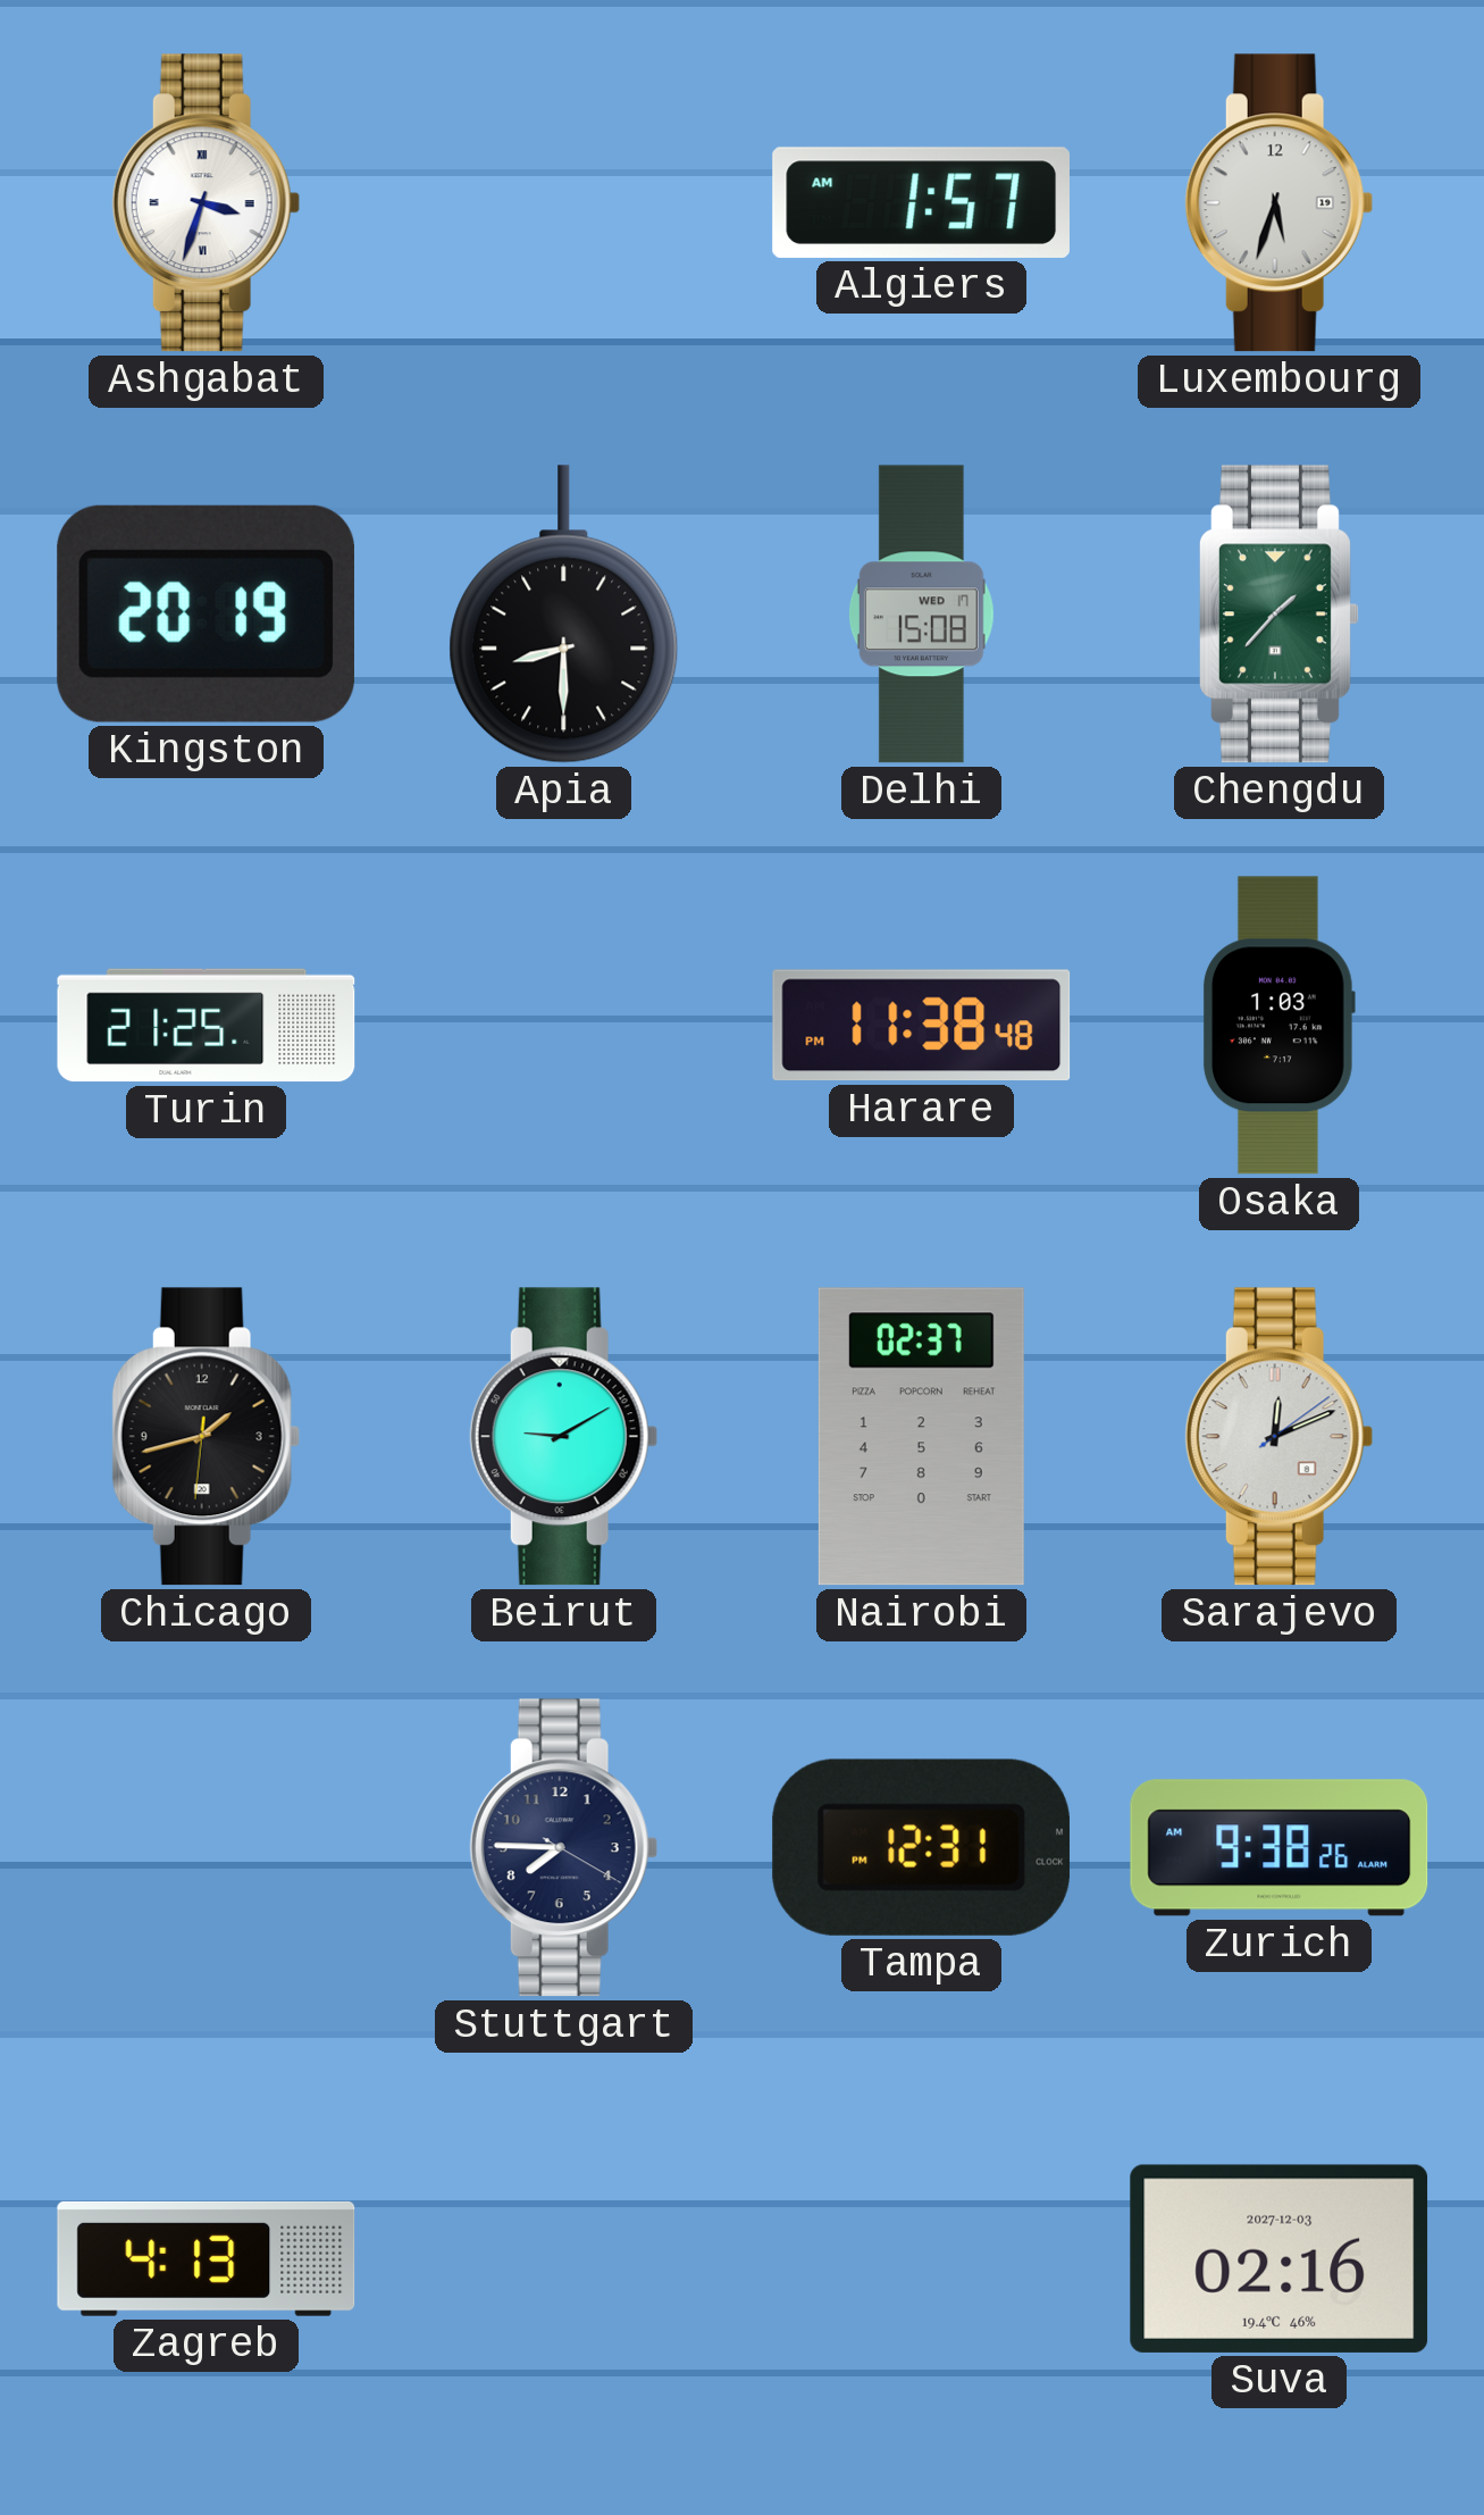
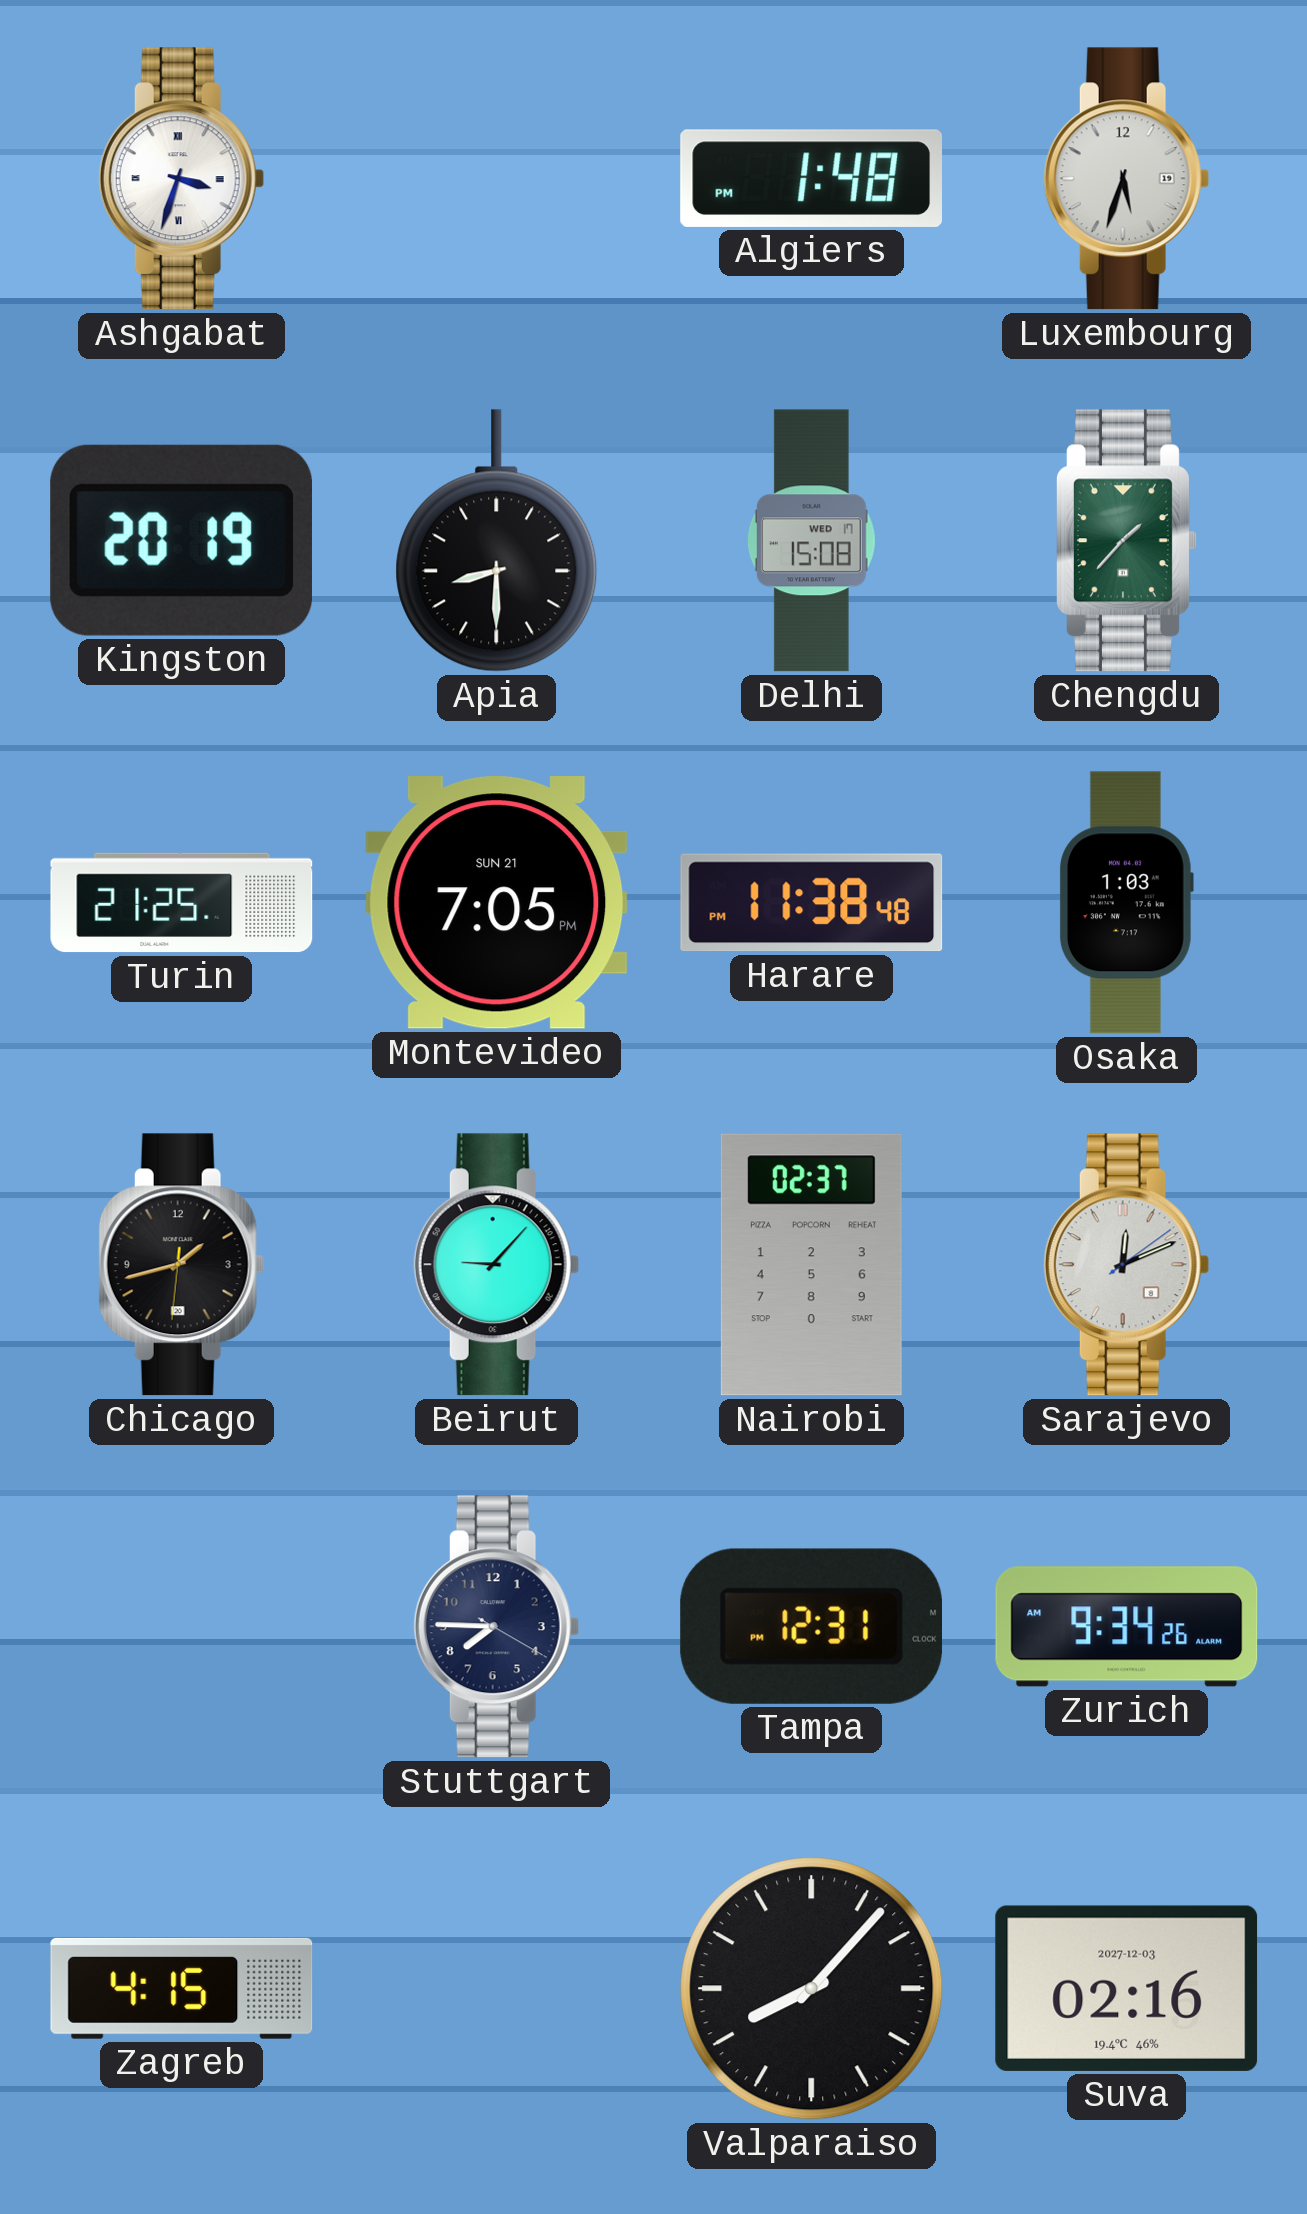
Algiers: 1:57 -> 1:48
Montevideo: none -> 7:05
Beirut: 9:10 -> 9:07
Zurich: 9:38 -> 9:34
Zagreb: 4:13 -> 4:15
Valparaiso: none -> 8:07
